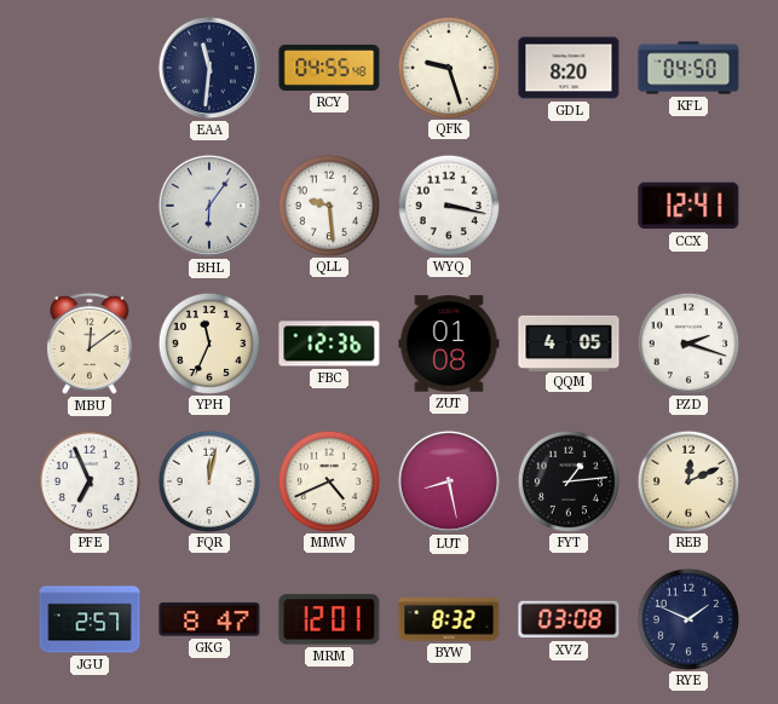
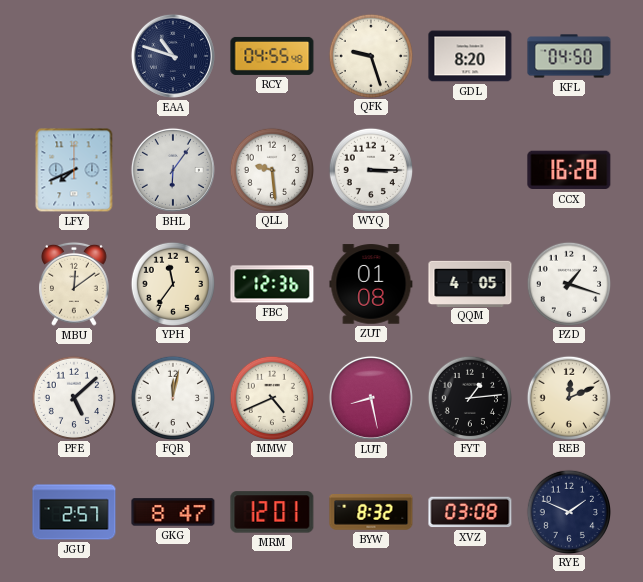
EAA: 11:31 -> 10:48
LFY: none -> 7:41
WYQ: 3:17 -> 3:15
CCX: 12:41 -> 16:28
YPH: 11:34 -> 11:36
PZD: 2:18 -> 1:18
PFE: 6:56 -> 5:08
